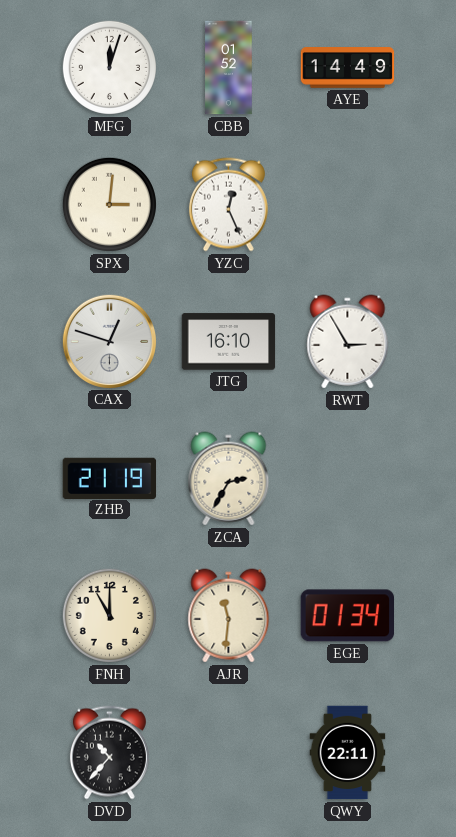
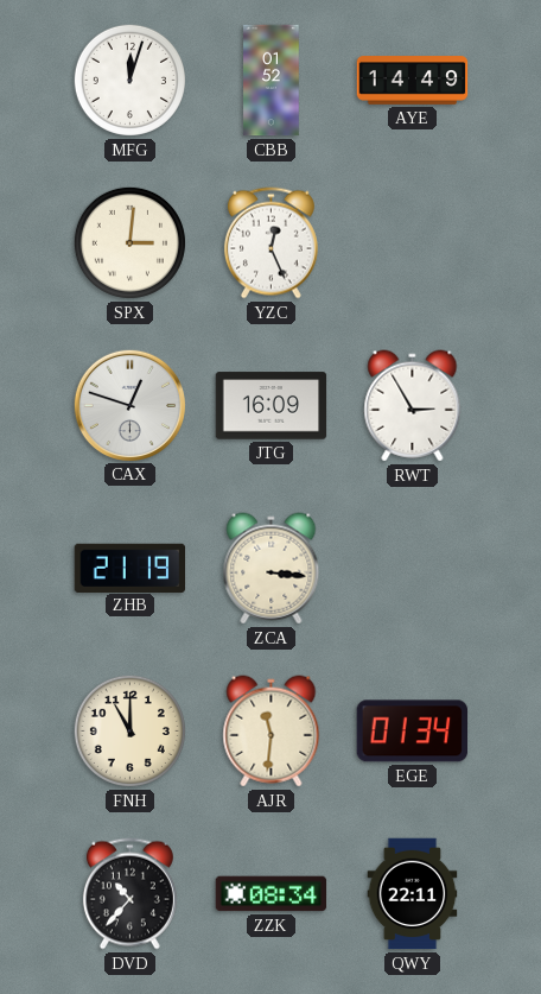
JTG: 16:10 -> 16:09
ZCA: 2:35 -> 3:16
ZZK: none -> 08:34
